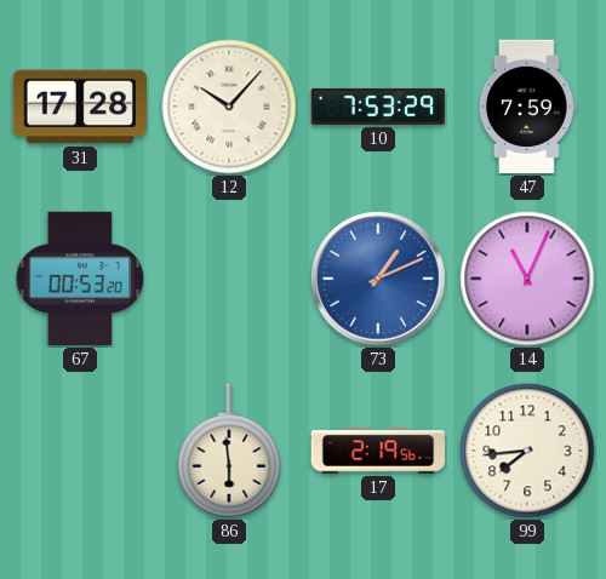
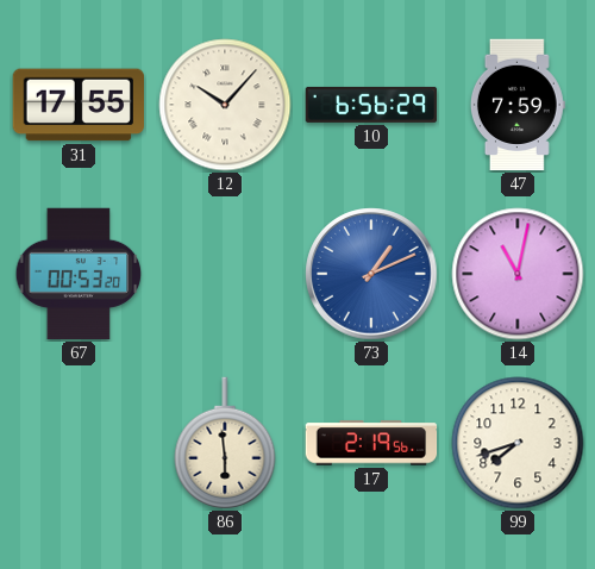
31: 17:28 -> 17:55
10: 7:53 -> 6:56
14: 11:04 -> 11:02
99: 7:44 -> 7:42
